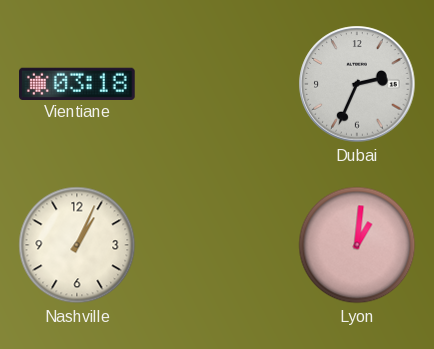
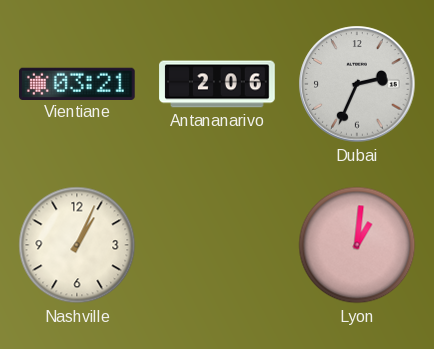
Vientiane: 03:18 -> 03:21
Antananarivo: none -> 2:06
